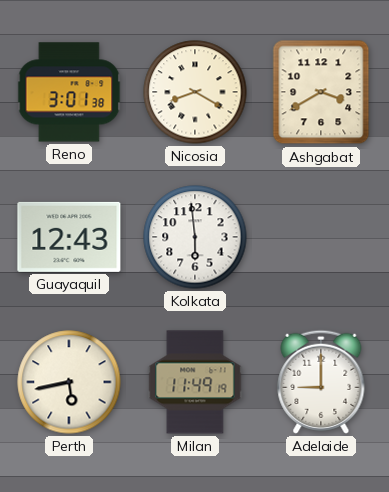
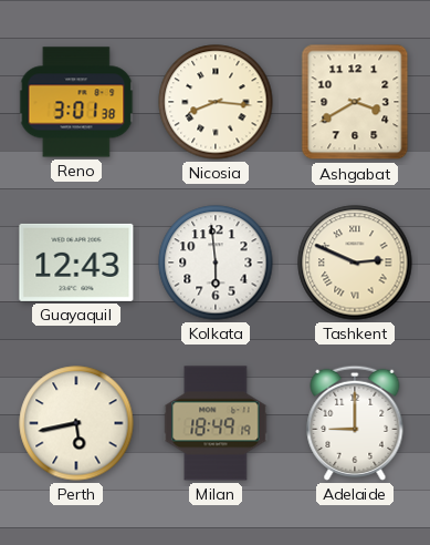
Nicosia: 8:20 -> 8:16
Tashkent: none -> 2:49
Milan: 11:49 -> 18:49
